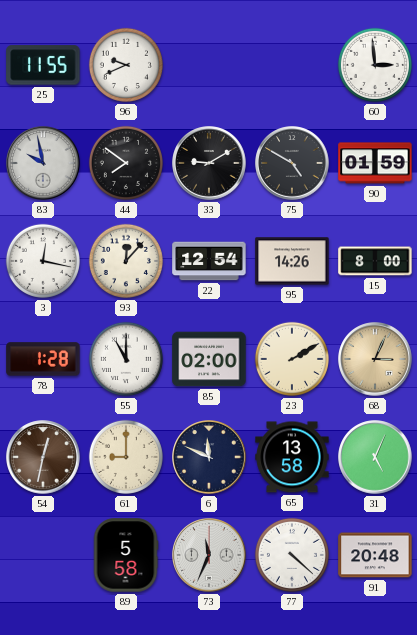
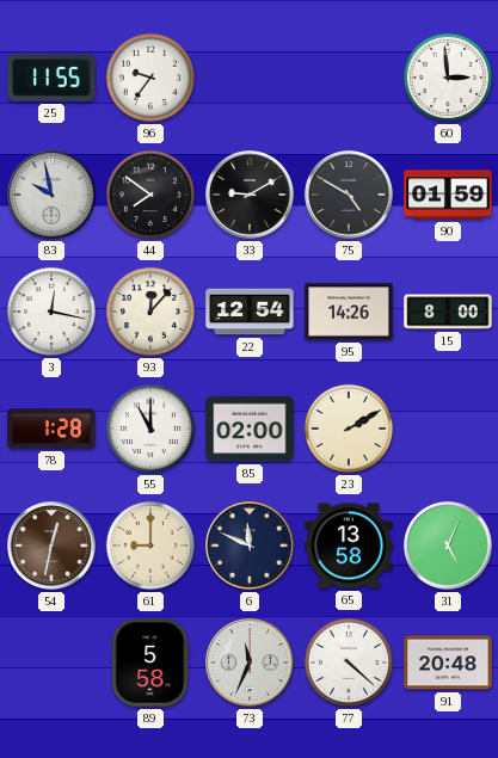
96: 9:41 -> 9:36
68: 3:04 -> none
